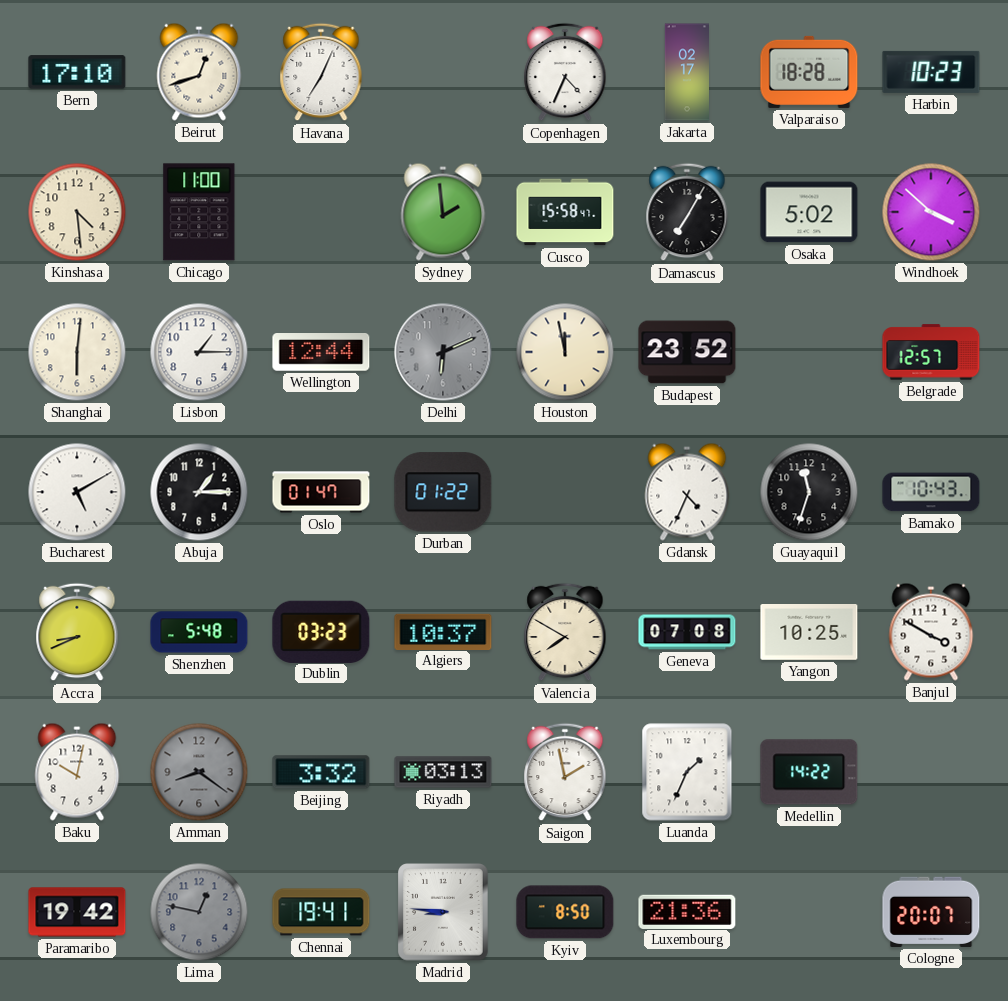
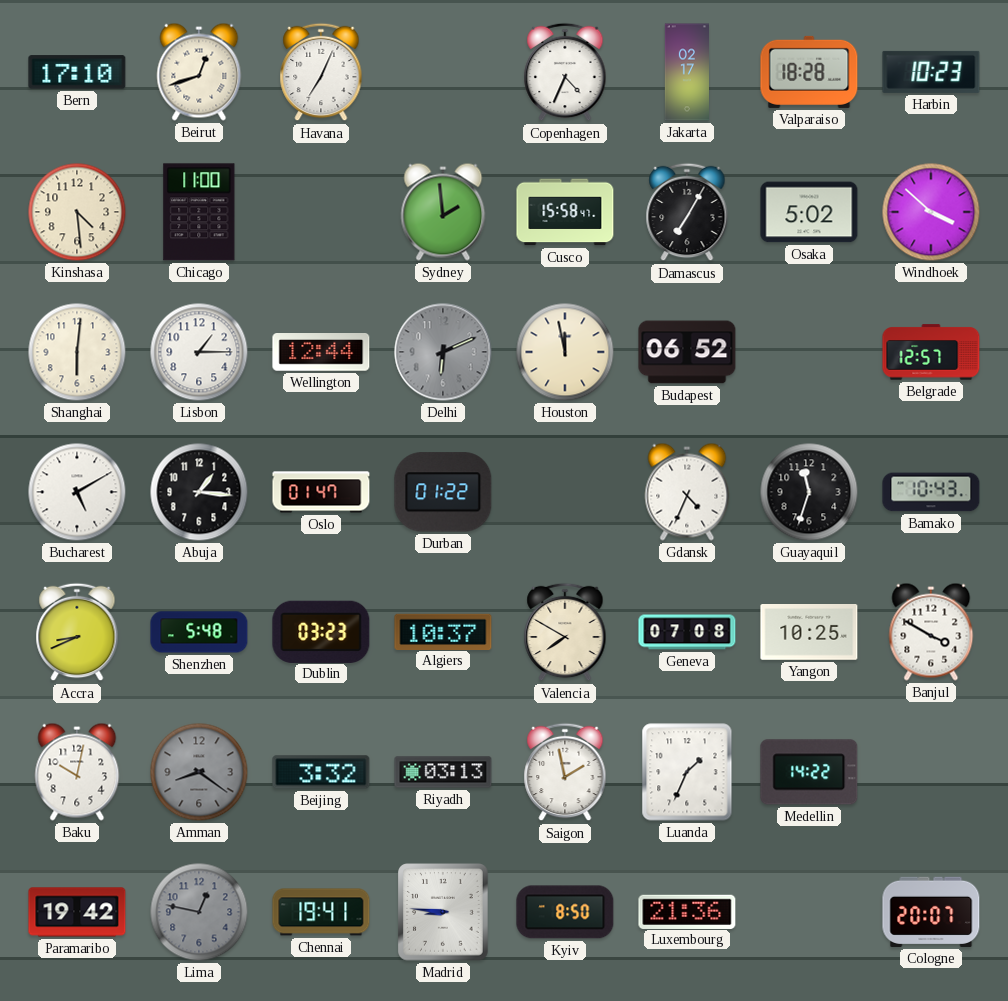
Budapest: 23:52 -> 06:52
Abuja: 1:15 -> 1:16
